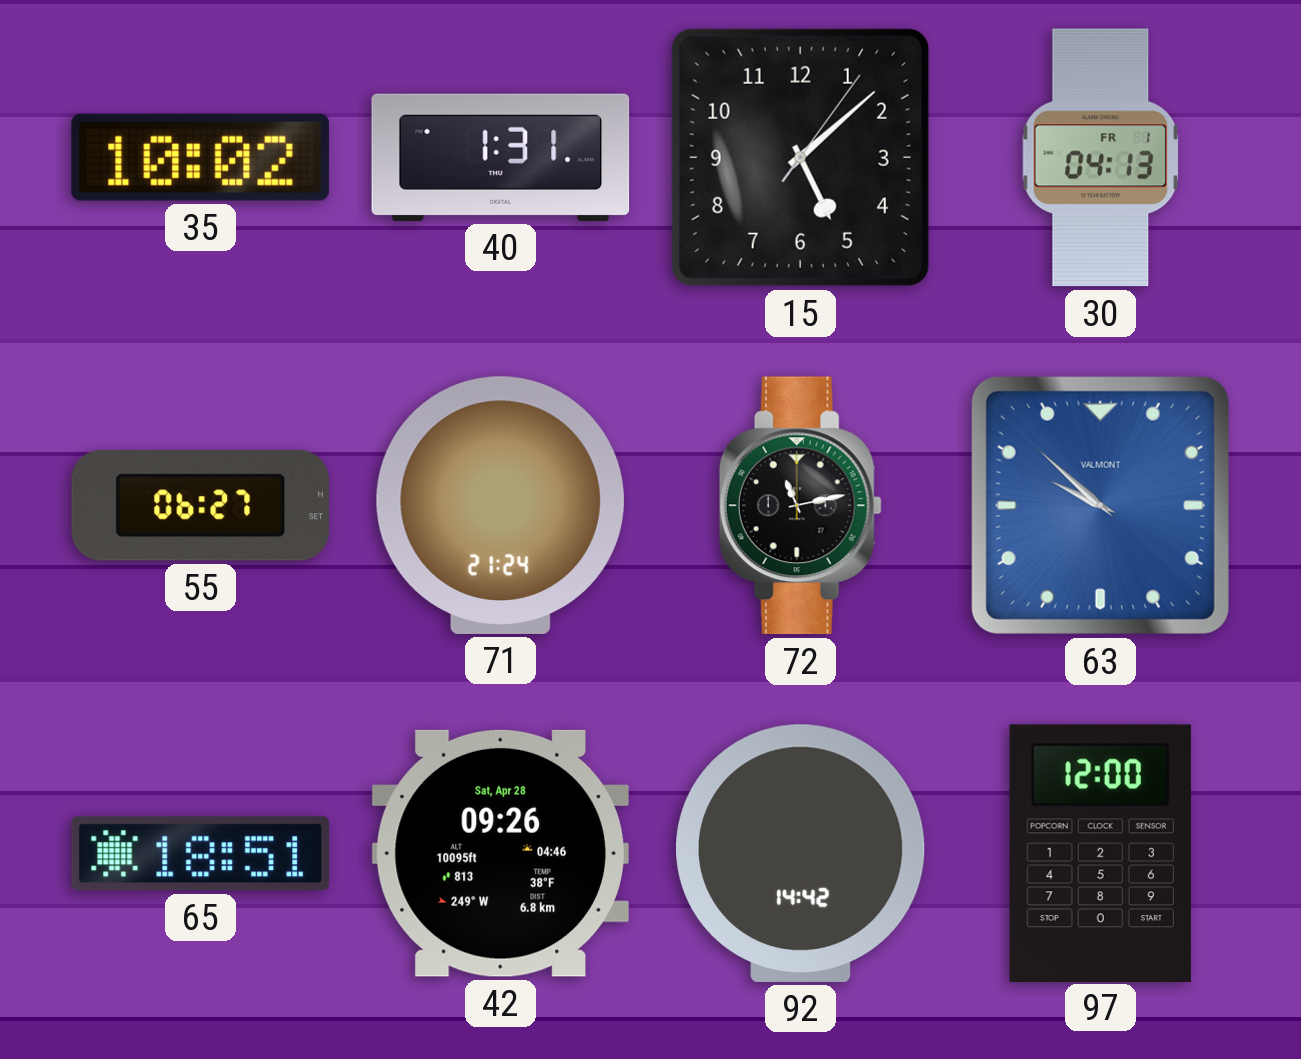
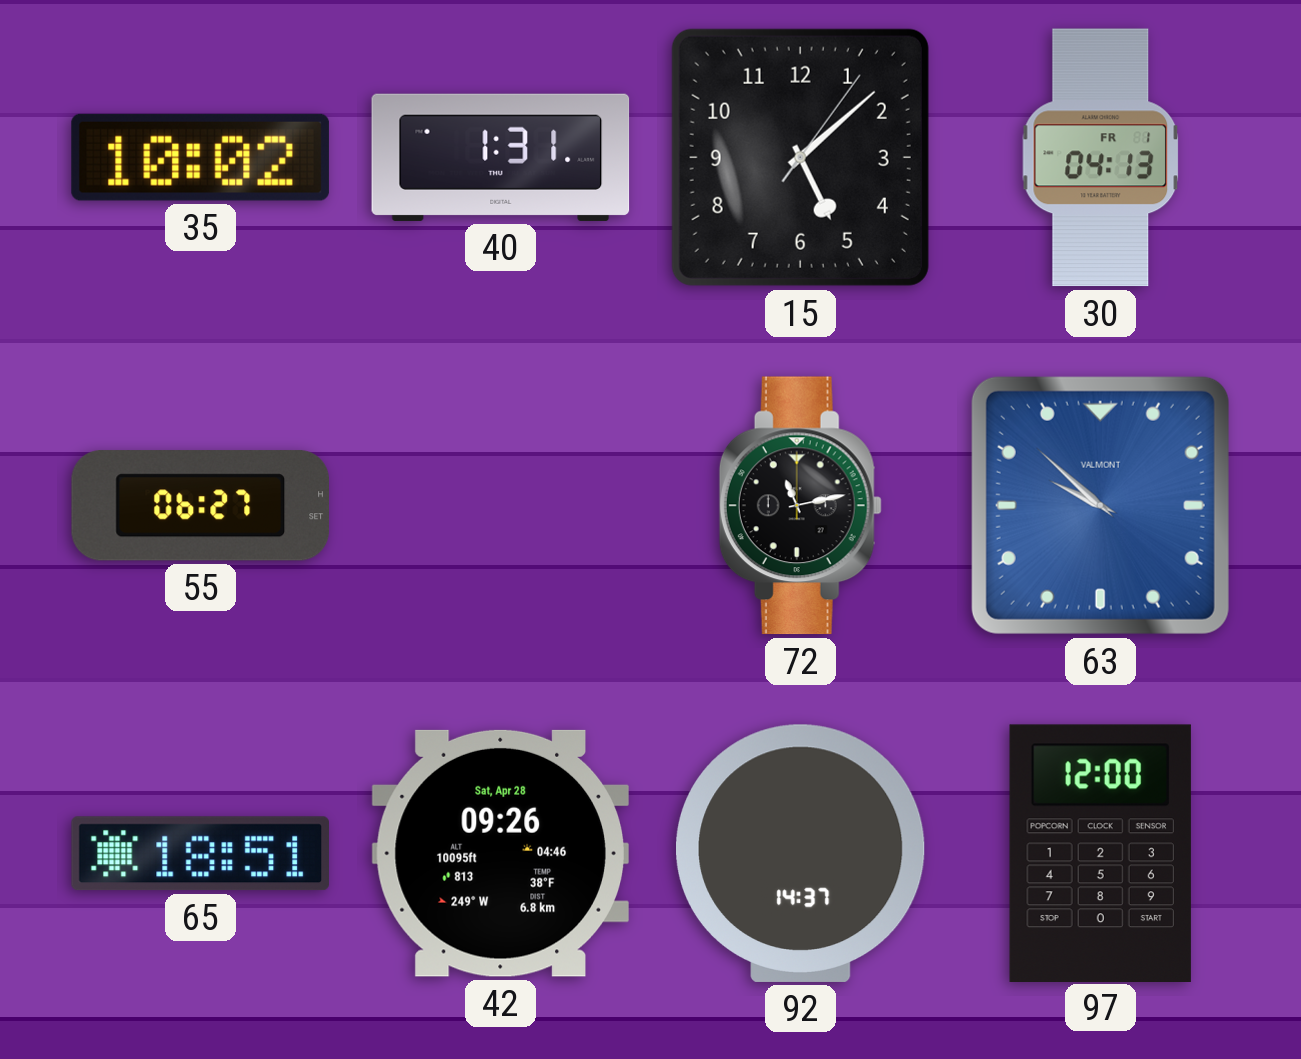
71: 21:24 -> none
92: 14:42 -> 14:37
